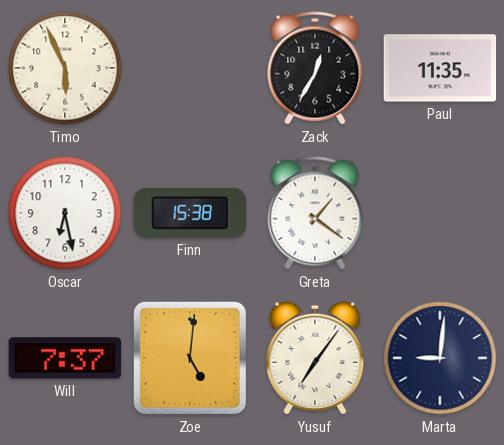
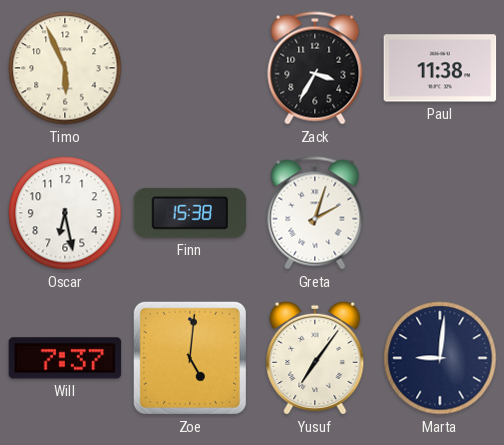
Zack: 12:35 -> 3:35
Paul: 11:35 -> 11:38
Greta: 1:21 -> 2:03
